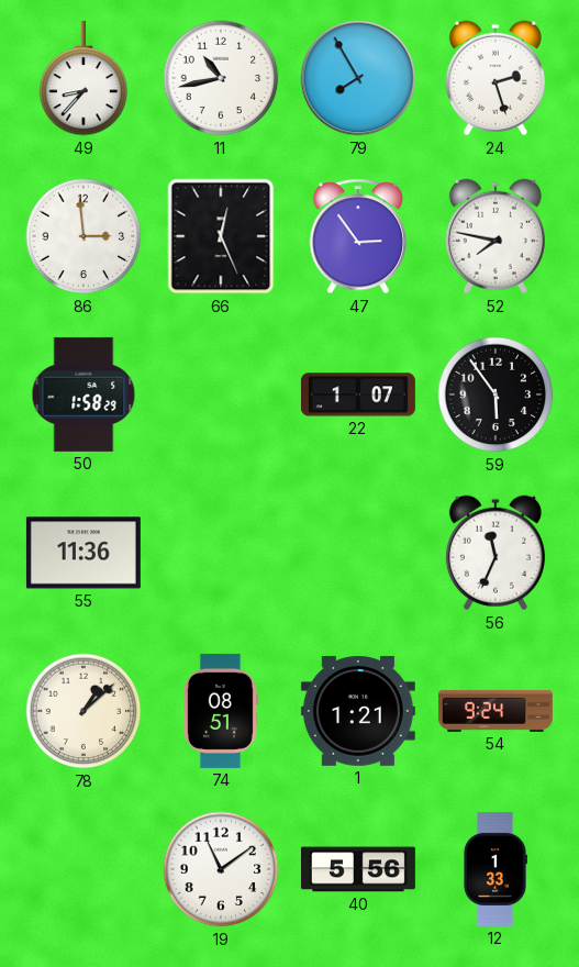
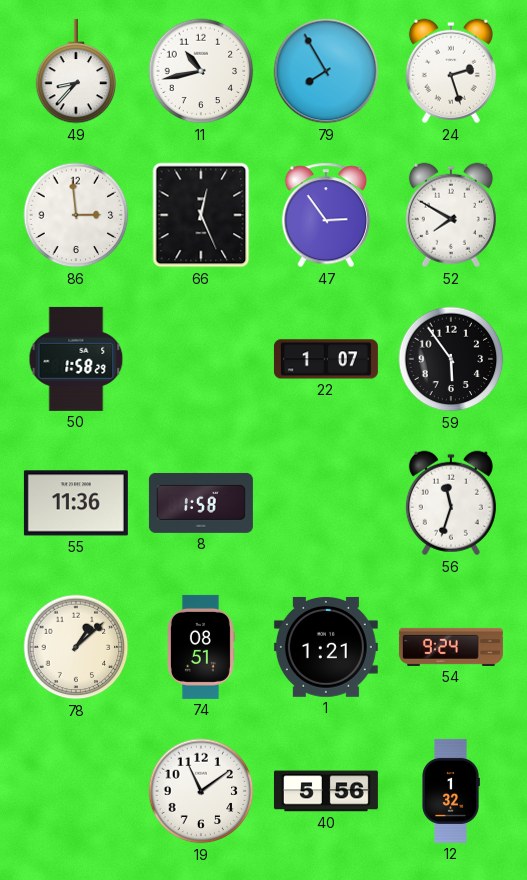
52: 7:47 -> 7:50
8: none -> 1:58
56: 11:34 -> 11:33
12: 1:33 -> 1:32
